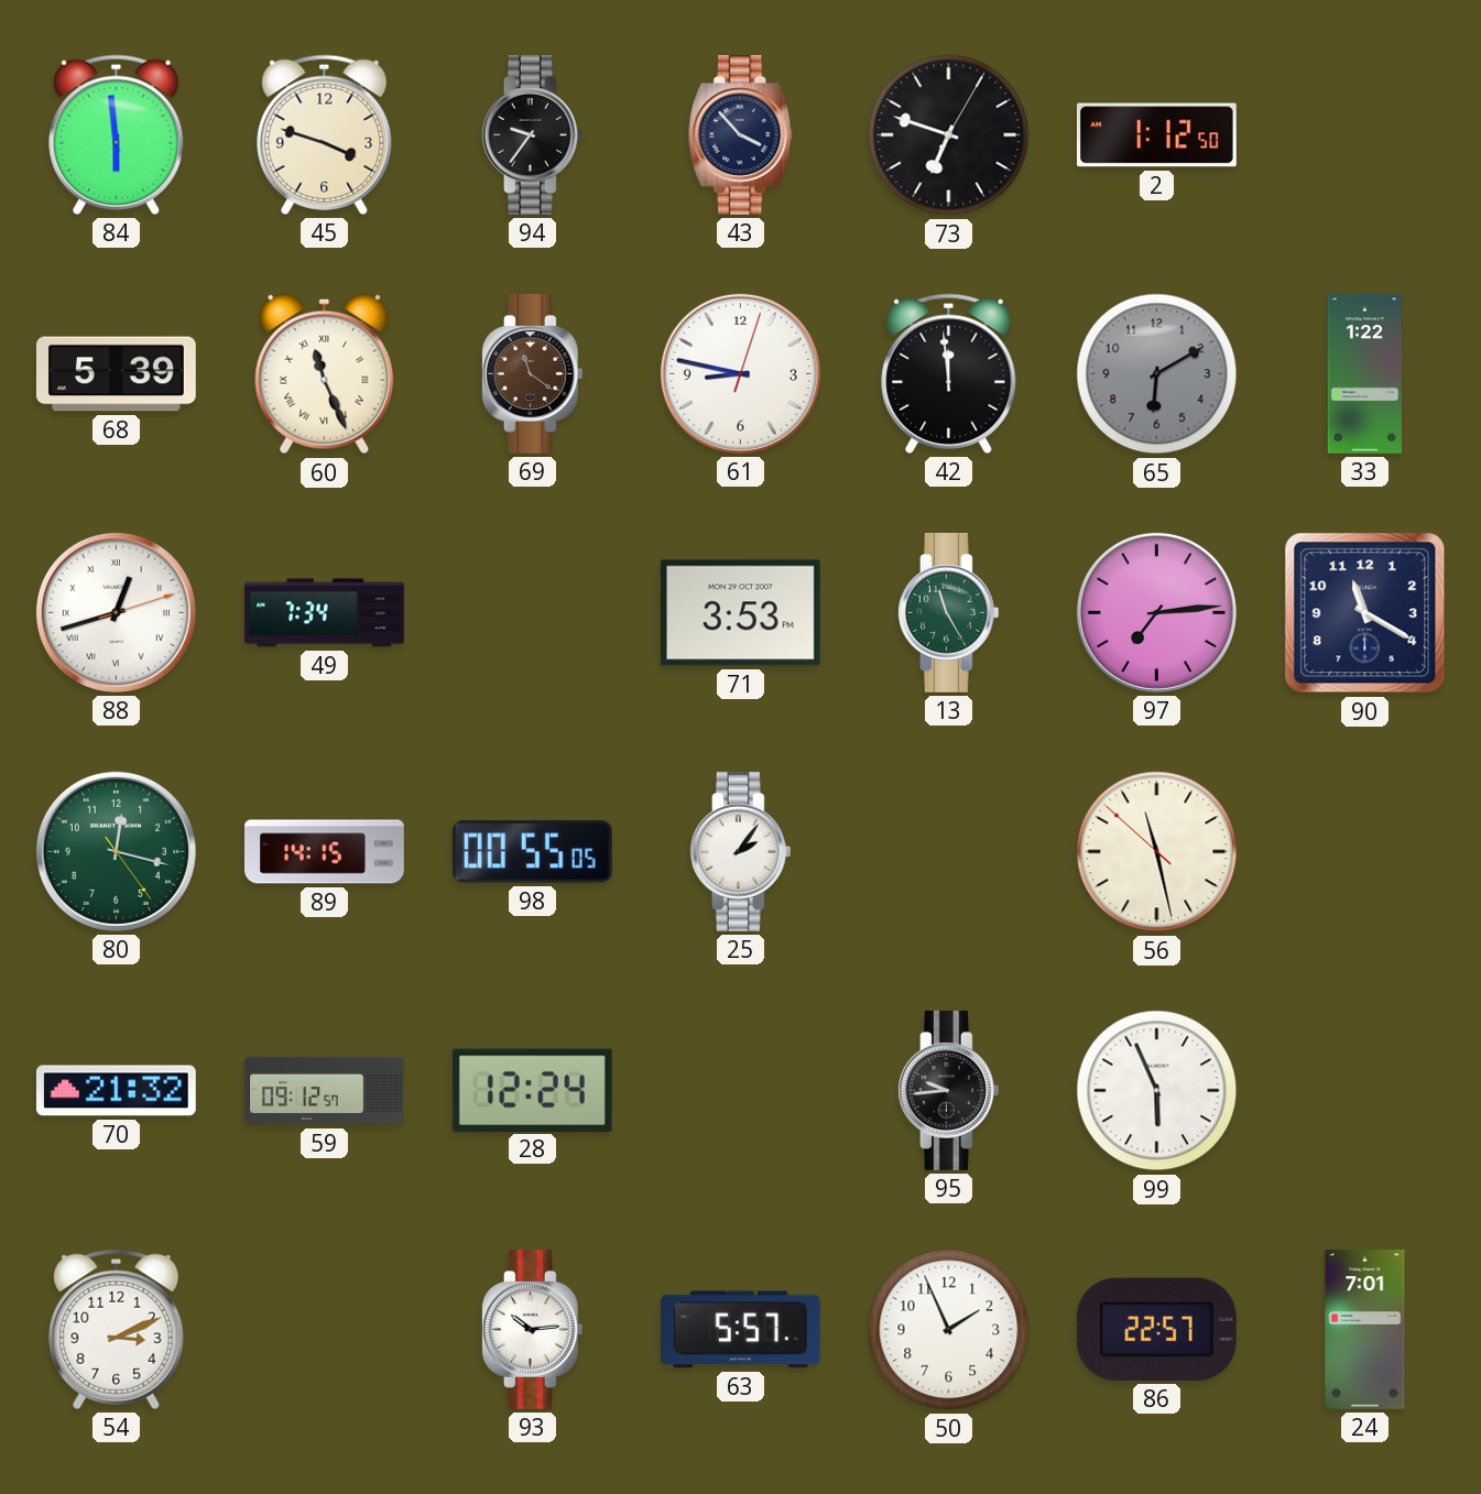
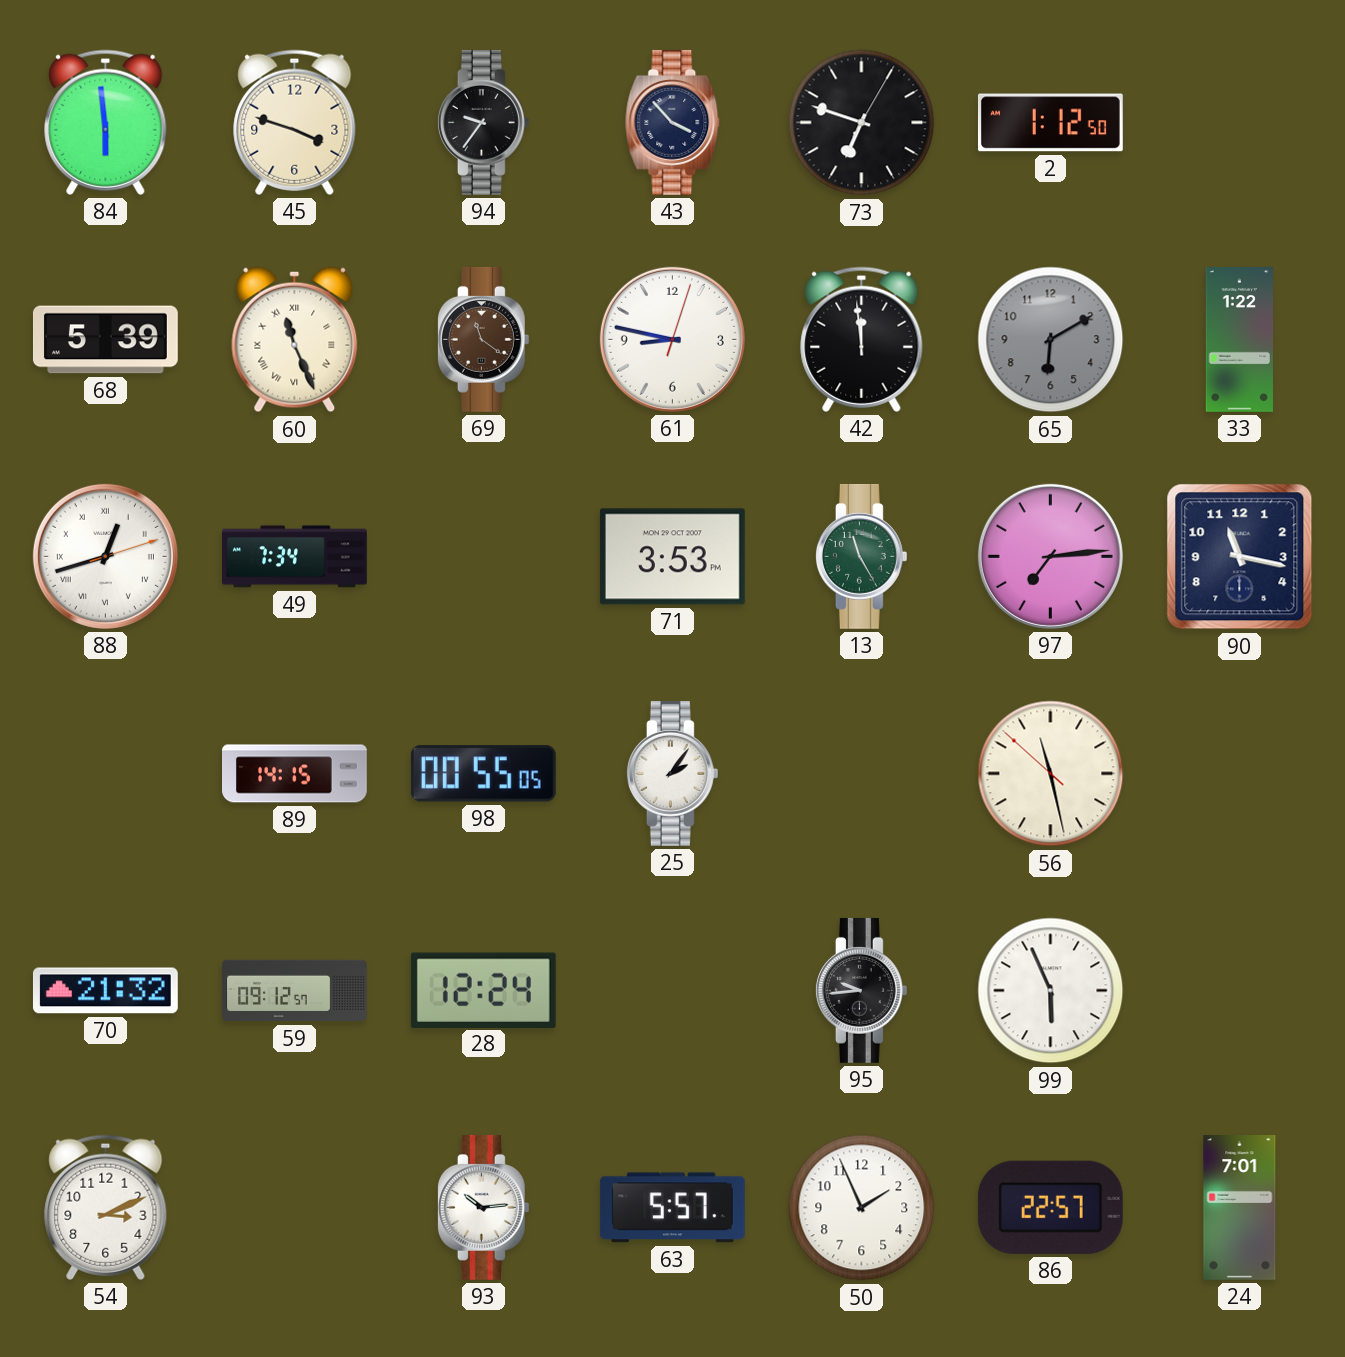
90: 11:20 -> 11:17
80: 12:17 -> none
